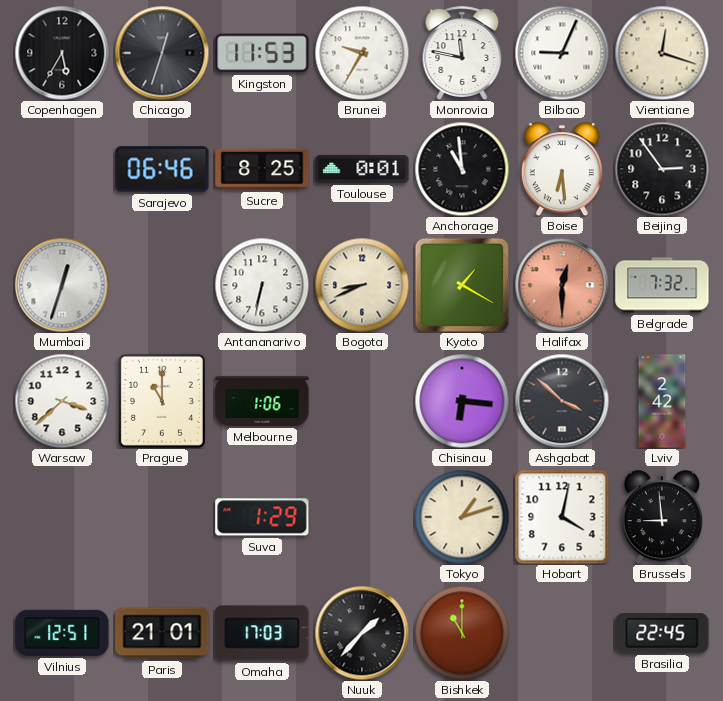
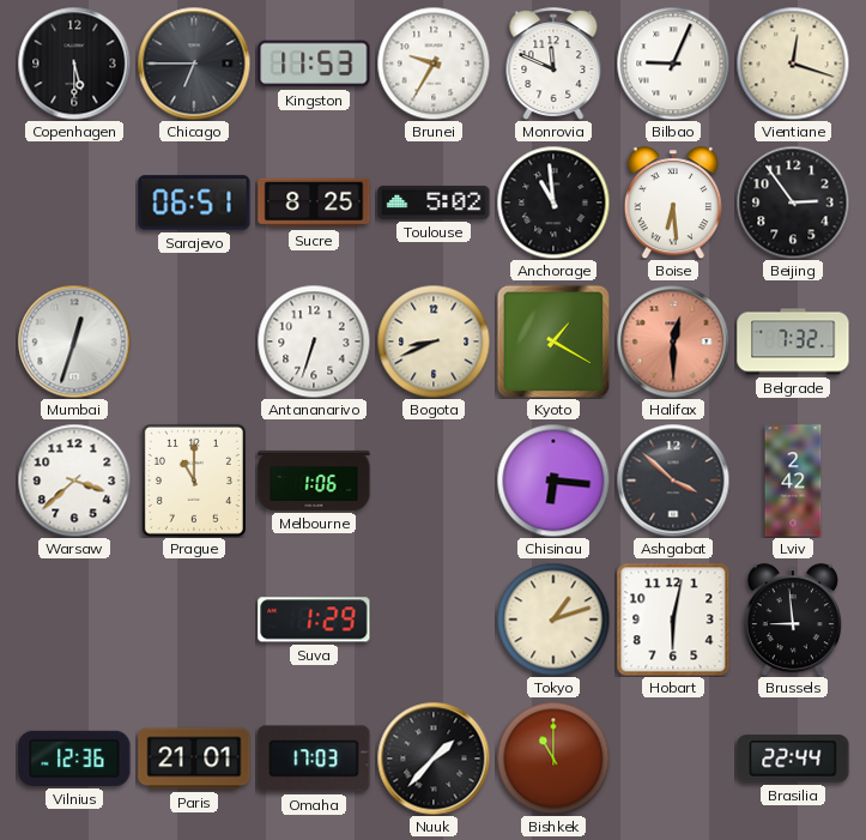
Copenhagen: 5:35 -> 5:30
Chicago: 12:33 -> 6:45
Monrovia: 11:47 -> 11:49
Sarajevo: 06:46 -> 06:51
Toulouse: 0:01 -> 5:02
Antananarivo: 6:32 -> 6:33
Hobart: 4:02 -> 6:02
Vilnius: 12:51 -> 12:36
Brasilia: 22:45 -> 22:44
